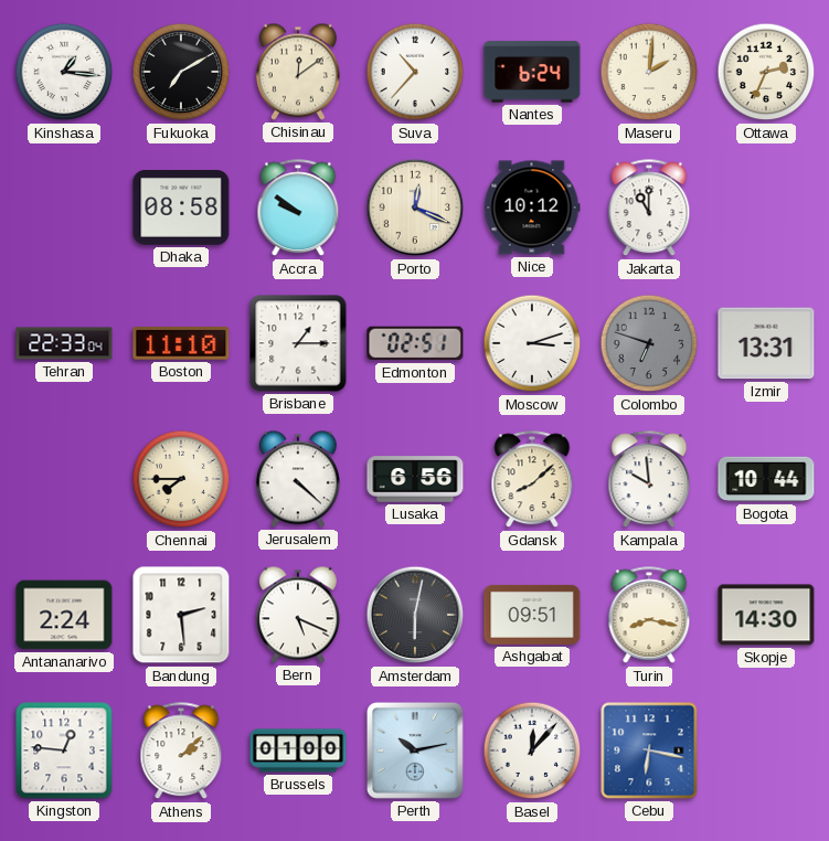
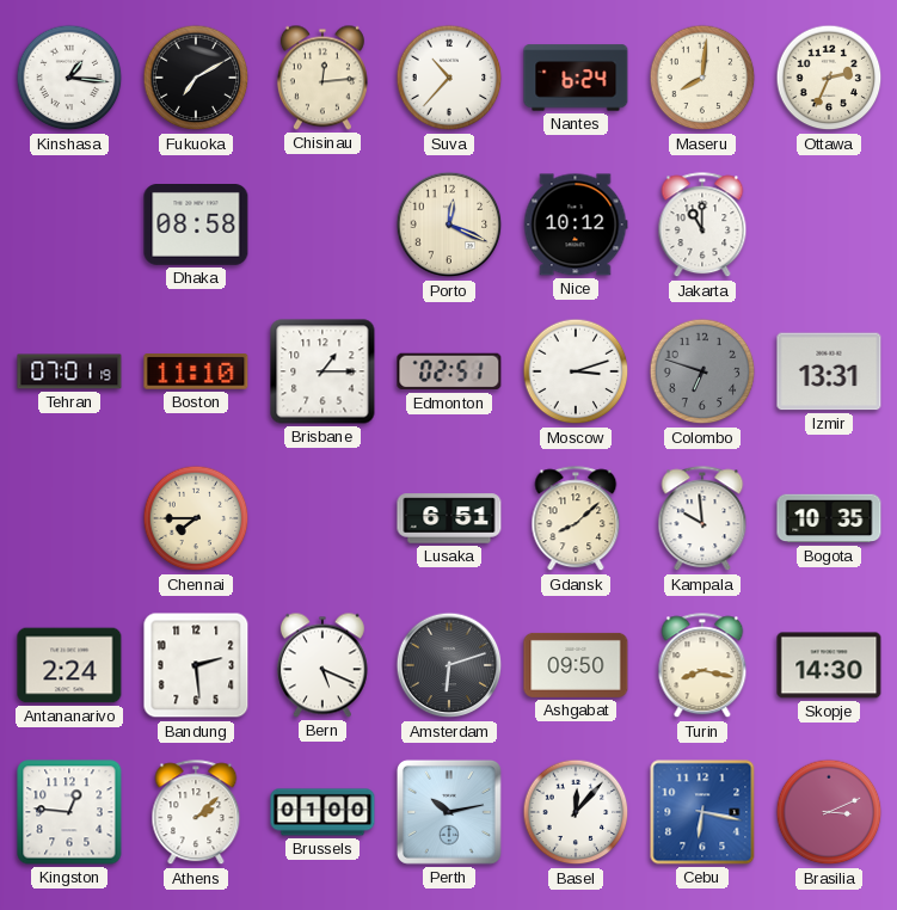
Chisinau: 12:09 -> 12:14
Maseru: 2:01 -> 8:01
Accra: 9:51 -> none
Tehran: 22:33 -> 07:01
Jerusalem: 4:22 -> none
Lusaka: 6:56 -> 6:51
Bogota: 10:44 -> 10:35
Amsterdam: 6:02 -> 6:12
Ashgabat: 09:51 -> 09:50
Brasilia: none -> 3:11
